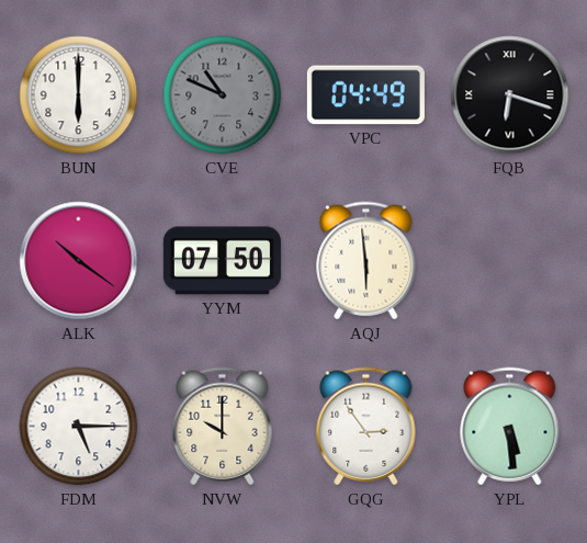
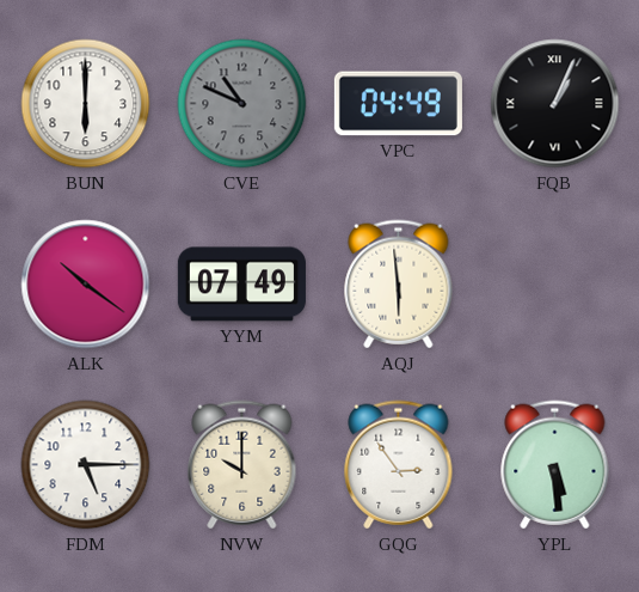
FQB: 6:18 -> 1:04
YYM: 07:50 -> 07:49
